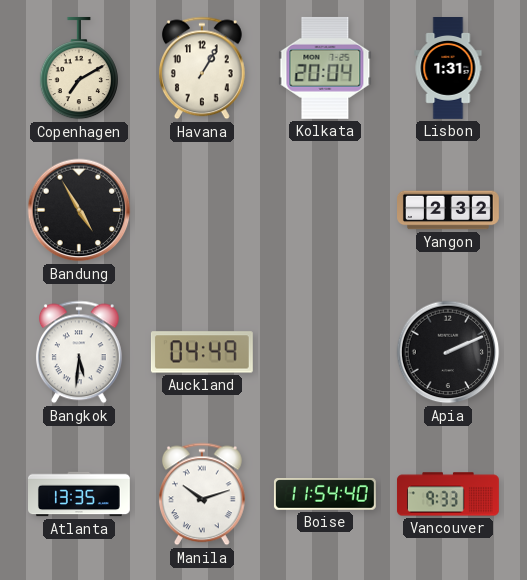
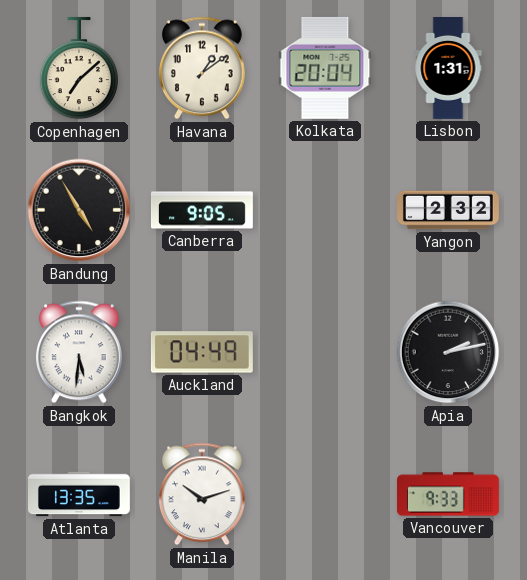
Copenhagen: 7:10 -> 7:08
Havana: 1:05 -> 1:09
Canberra: none -> 9:05
Apia: 2:11 -> 2:13
Boise: 11:54 -> none
